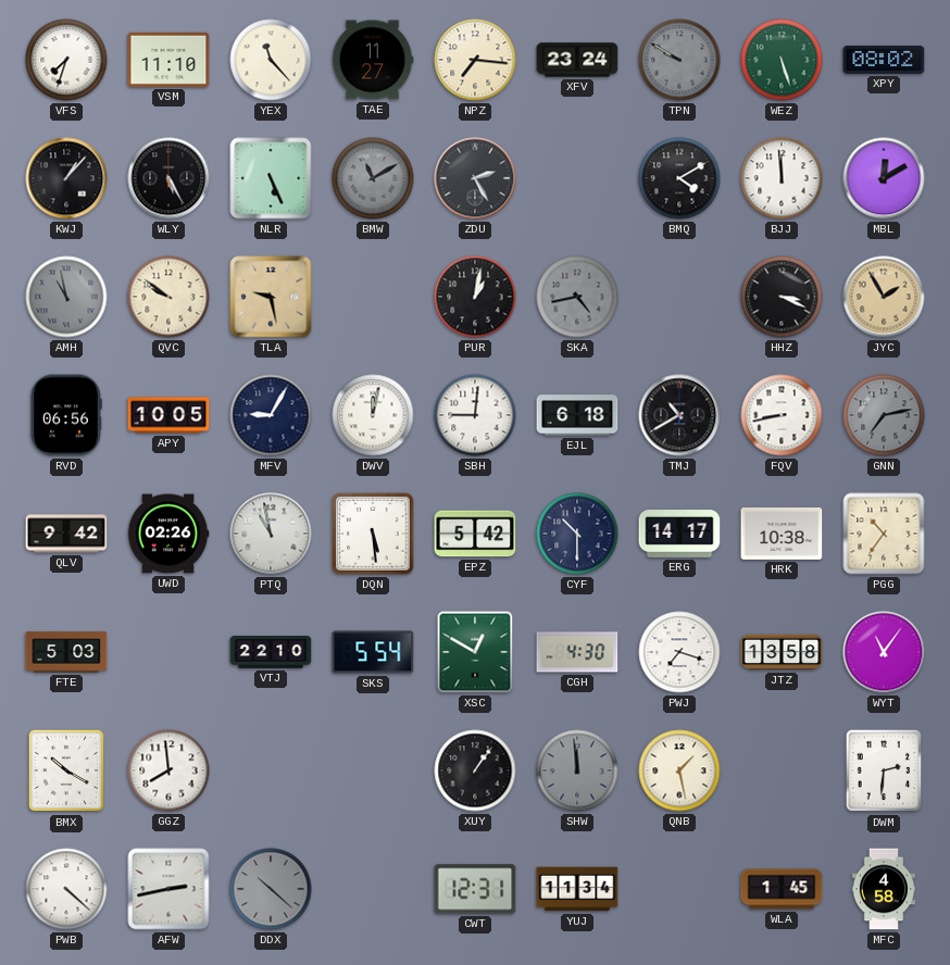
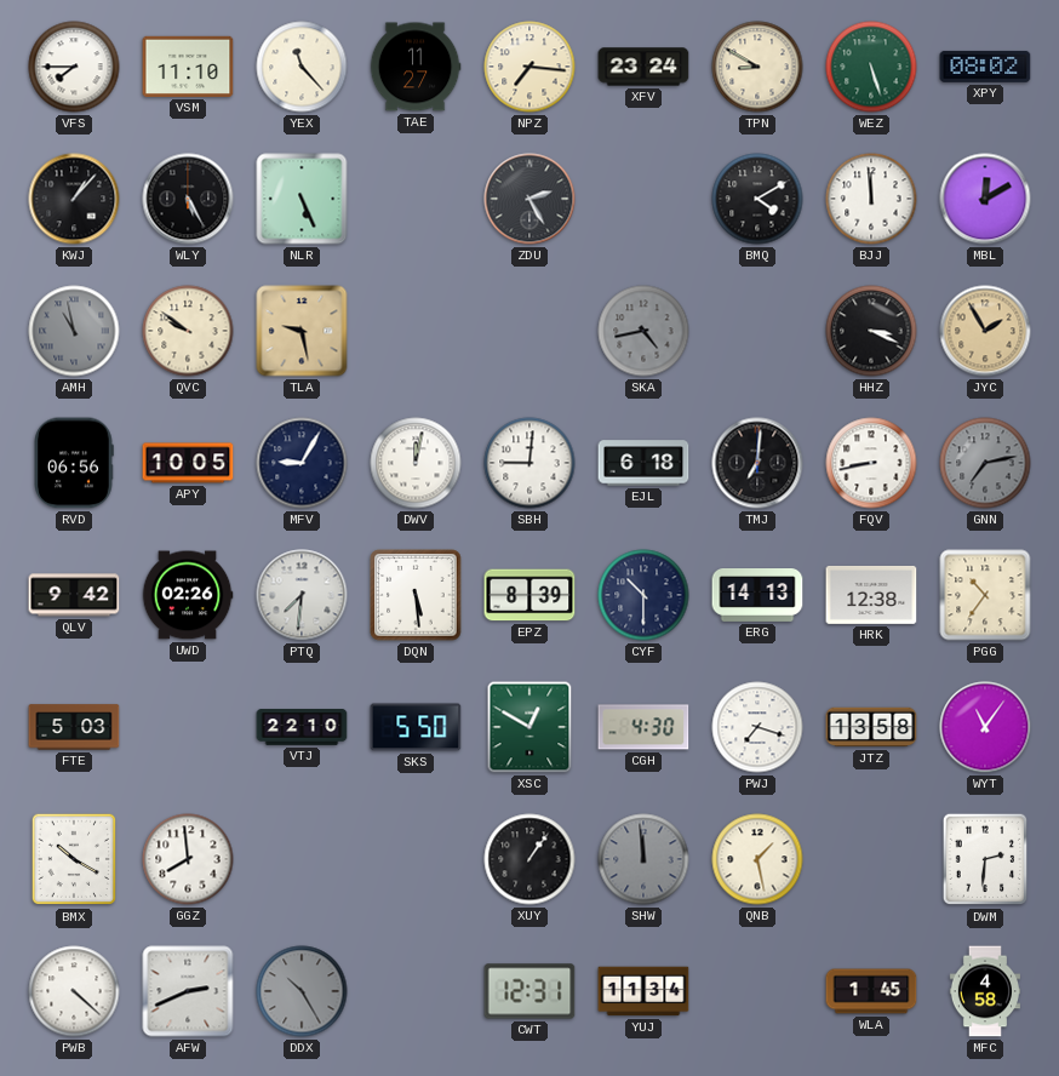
VFS: 7:33 -> 7:45
TPN: 9:50 -> 8:50
TPN dial: grey -> cream
BMW: 11:10 -> none
PUR: 1:02 -> none
TMJ: 10:40 -> 7:01
PTQ: 10:58 -> 7:31
EPZ: 5:42 -> 8:39
ERG: 14:17 -> 14:13
HRK: 10:38 -> 12:38
SKS: 5:54 -> 5:50
AFW: 2:43 -> 2:41
DDX: 10:22 -> 10:25
